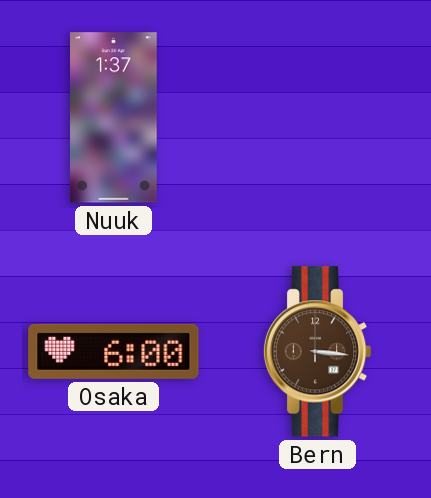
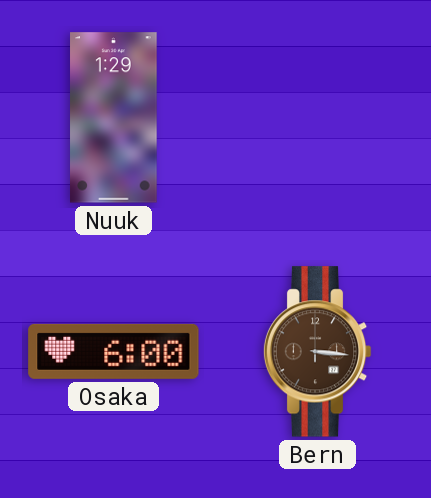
Nuuk: 1:37 -> 1:29
